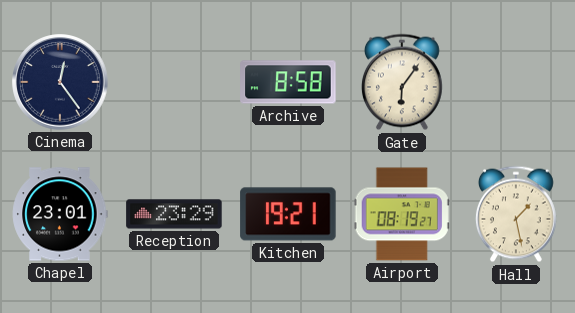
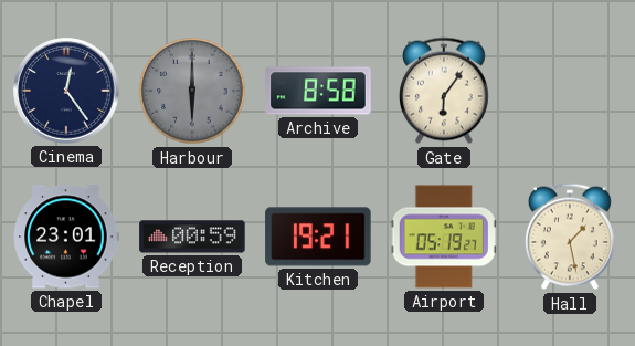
Harbour: none -> 6:00
Reception: 23:29 -> 00:59
Airport: 08:19 -> 05:19
